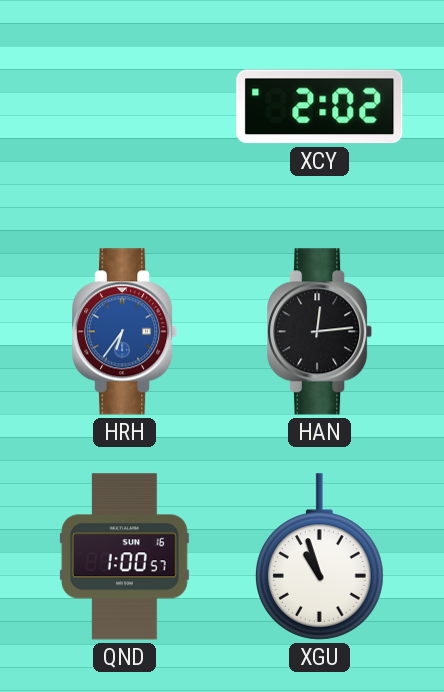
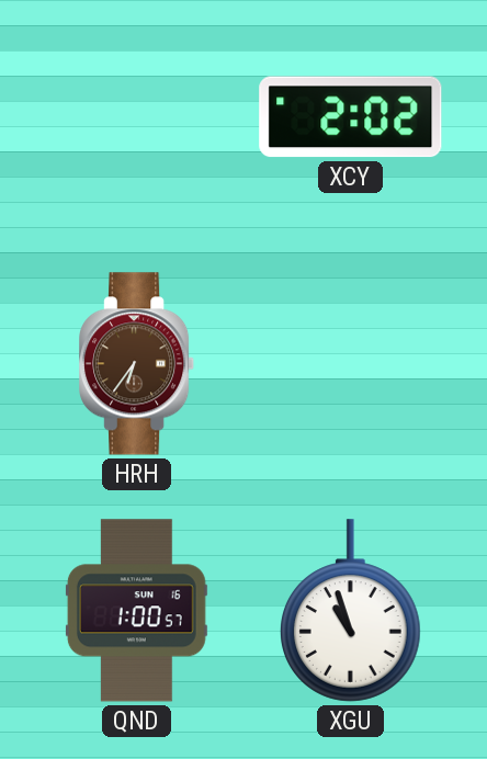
HRH dial: blue -> brown
HAN: 12:14 -> none
